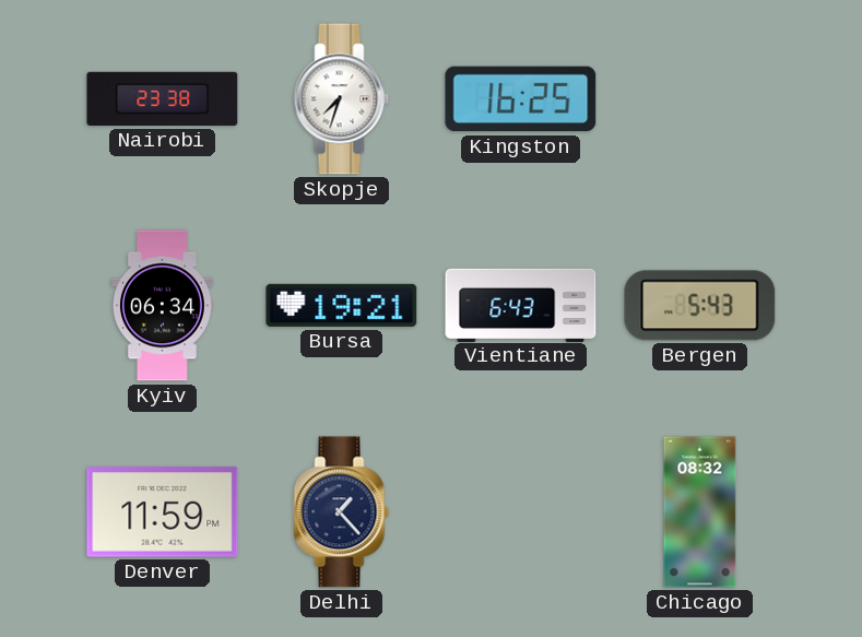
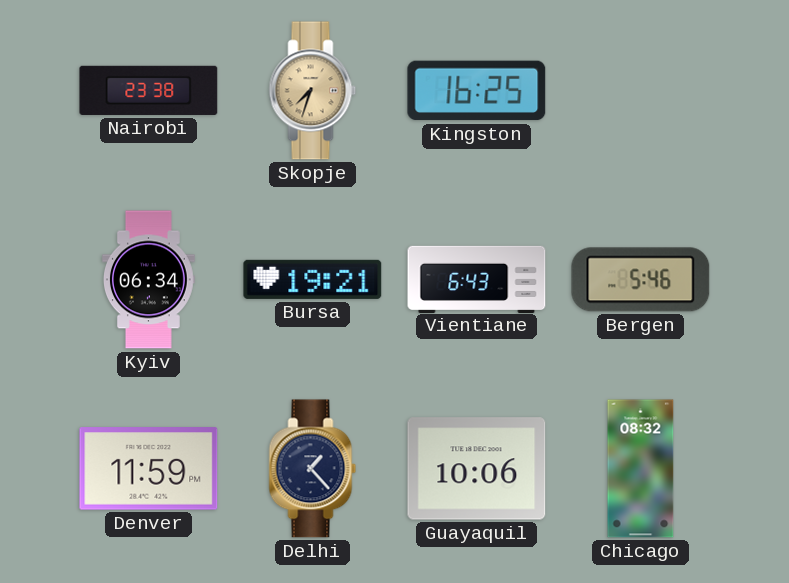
Skopje dial: white -> champagne
Bergen: 5:43 -> 5:46
Guayaquil: none -> 10:06
